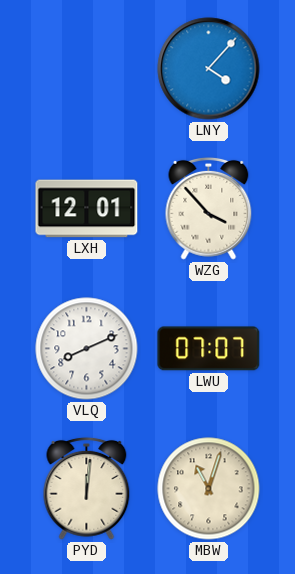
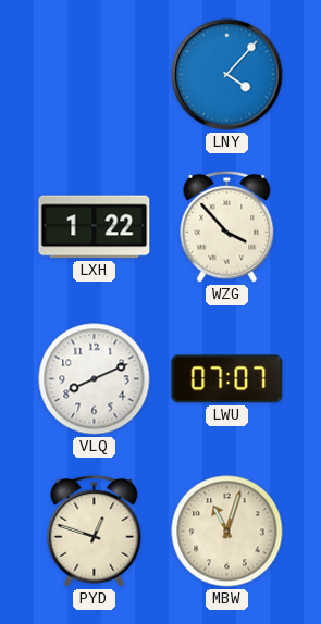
LXH: 12:01 -> 1:22
PYD: 12:01 -> 12:48
